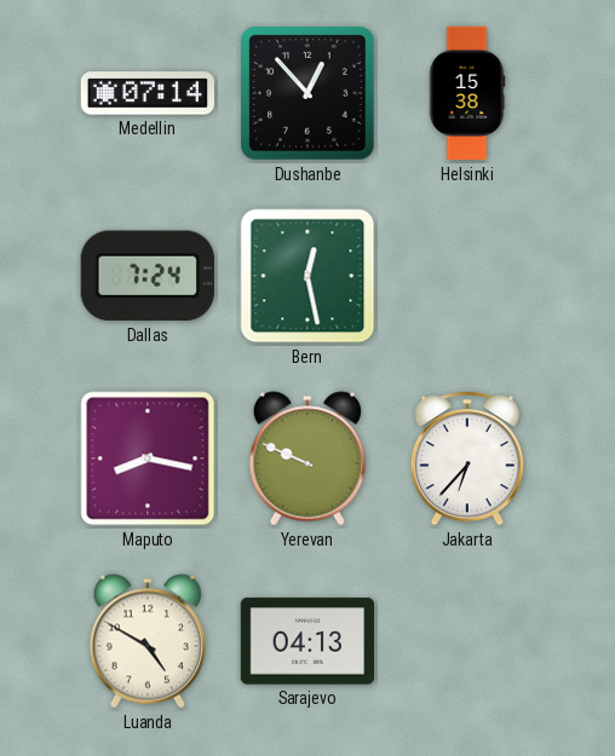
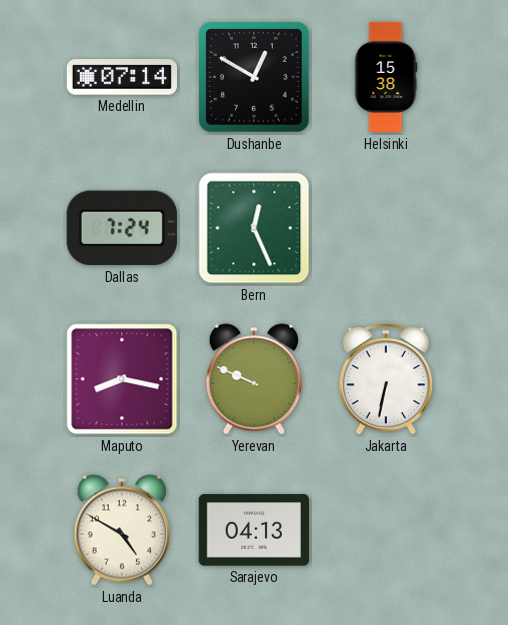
Dushanbe: 12:53 -> 12:50
Bern: 12:28 -> 12:26
Jakarta: 6:37 -> 6:32
